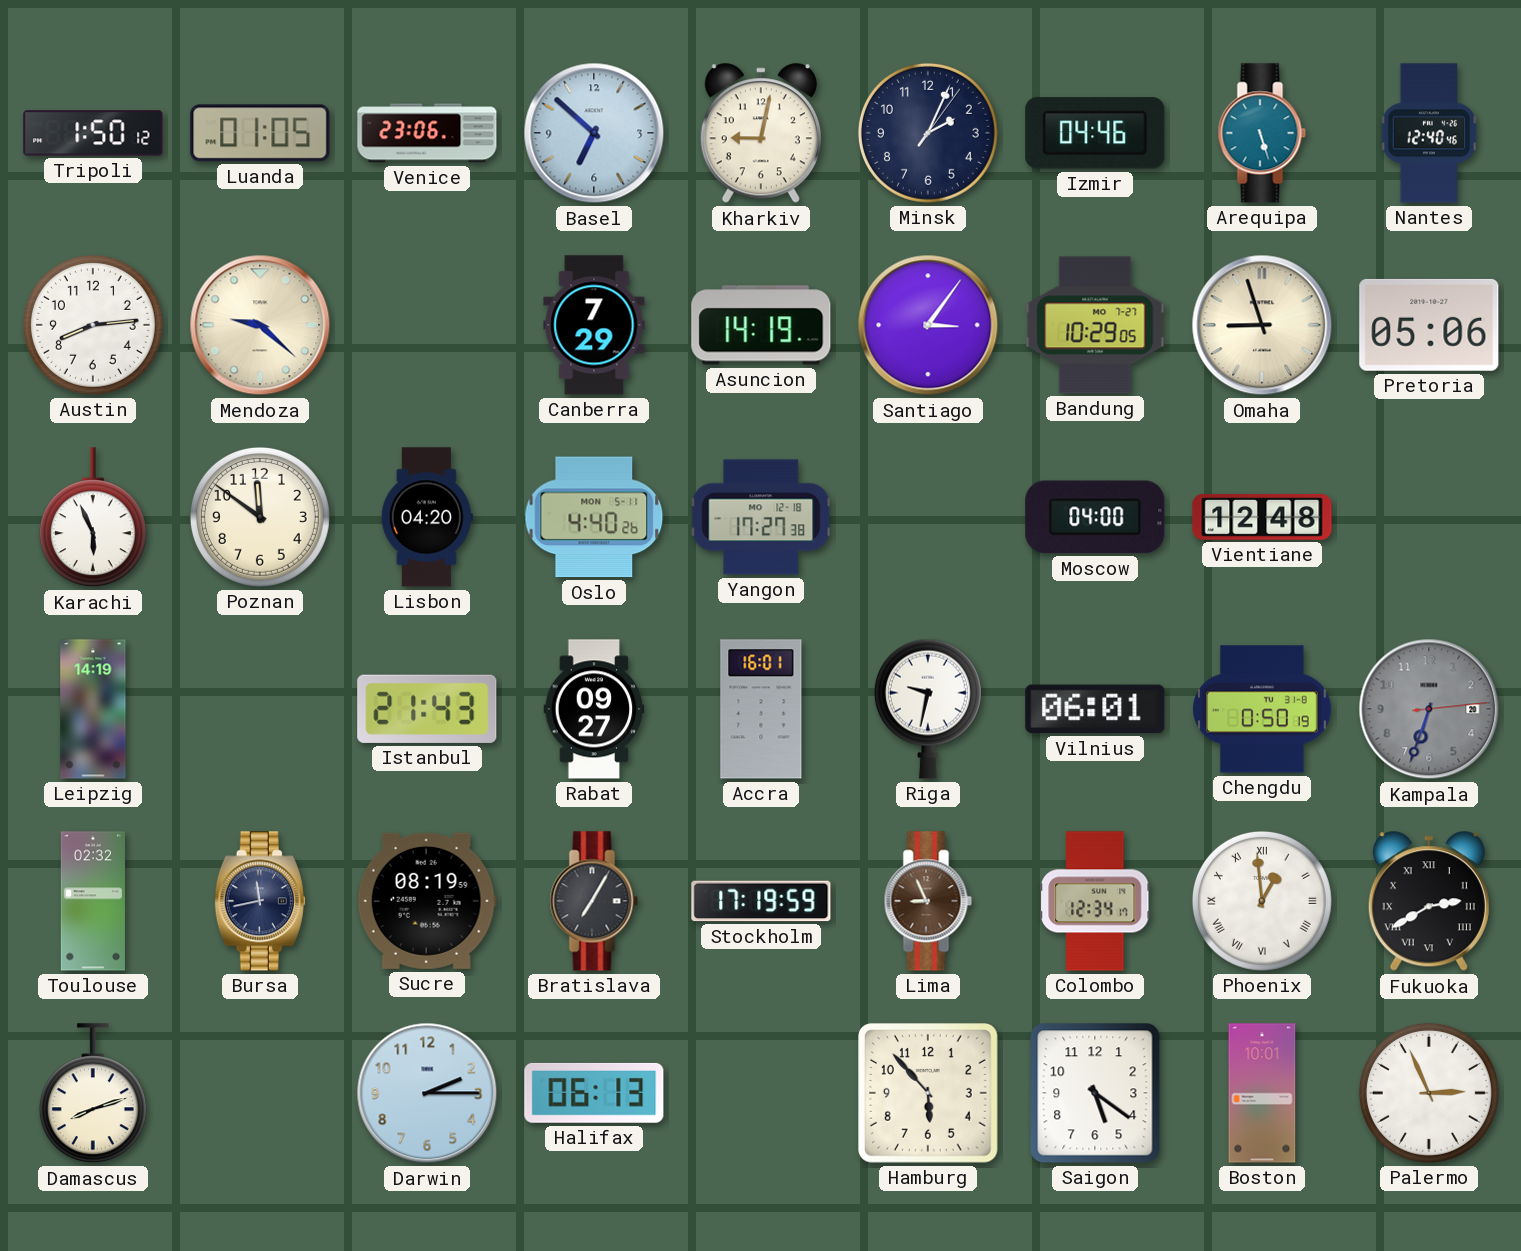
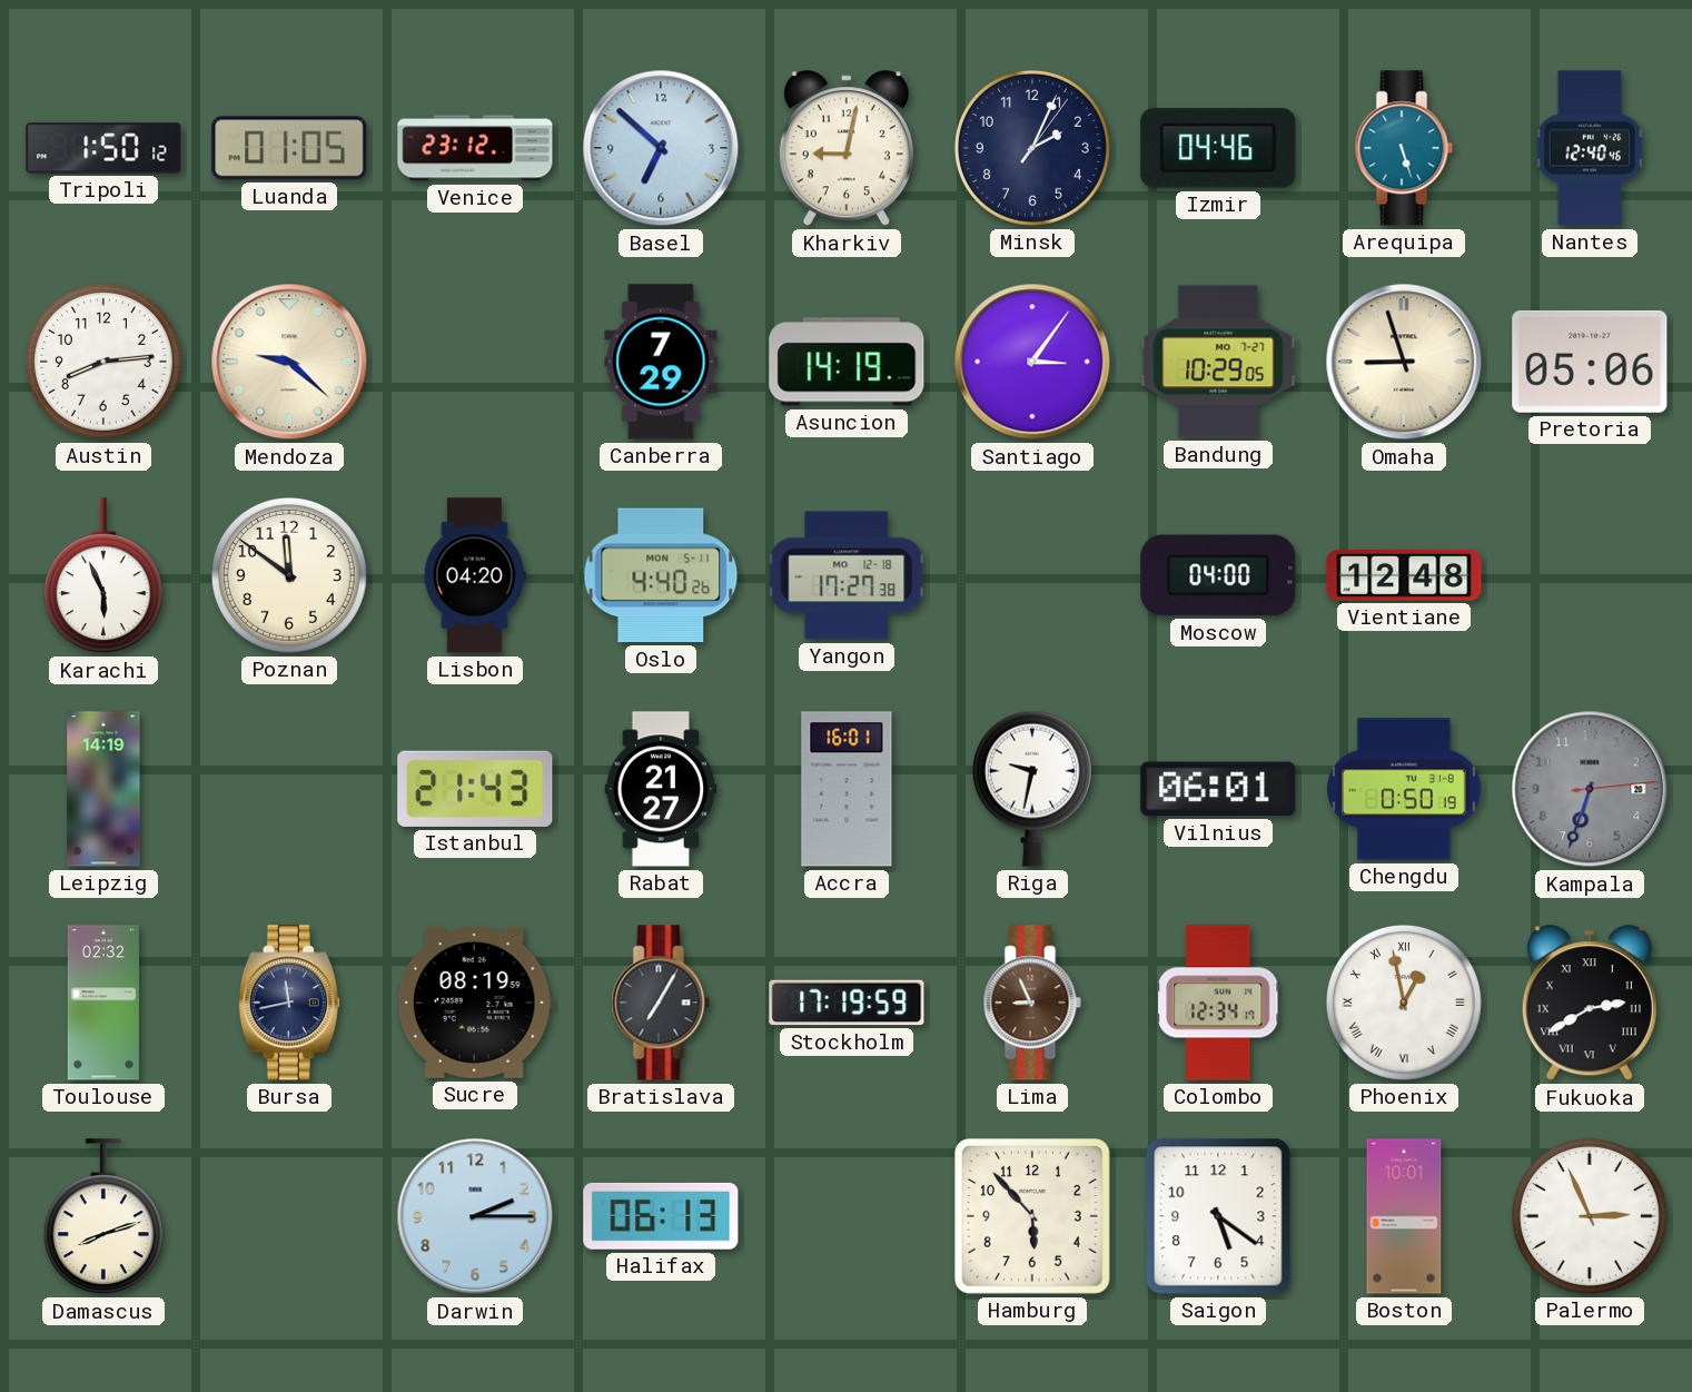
Venice: 23:06 -> 23:12
Rabat: 09:27 -> 21:27
Phoenix: 12:59 -> 12:58
